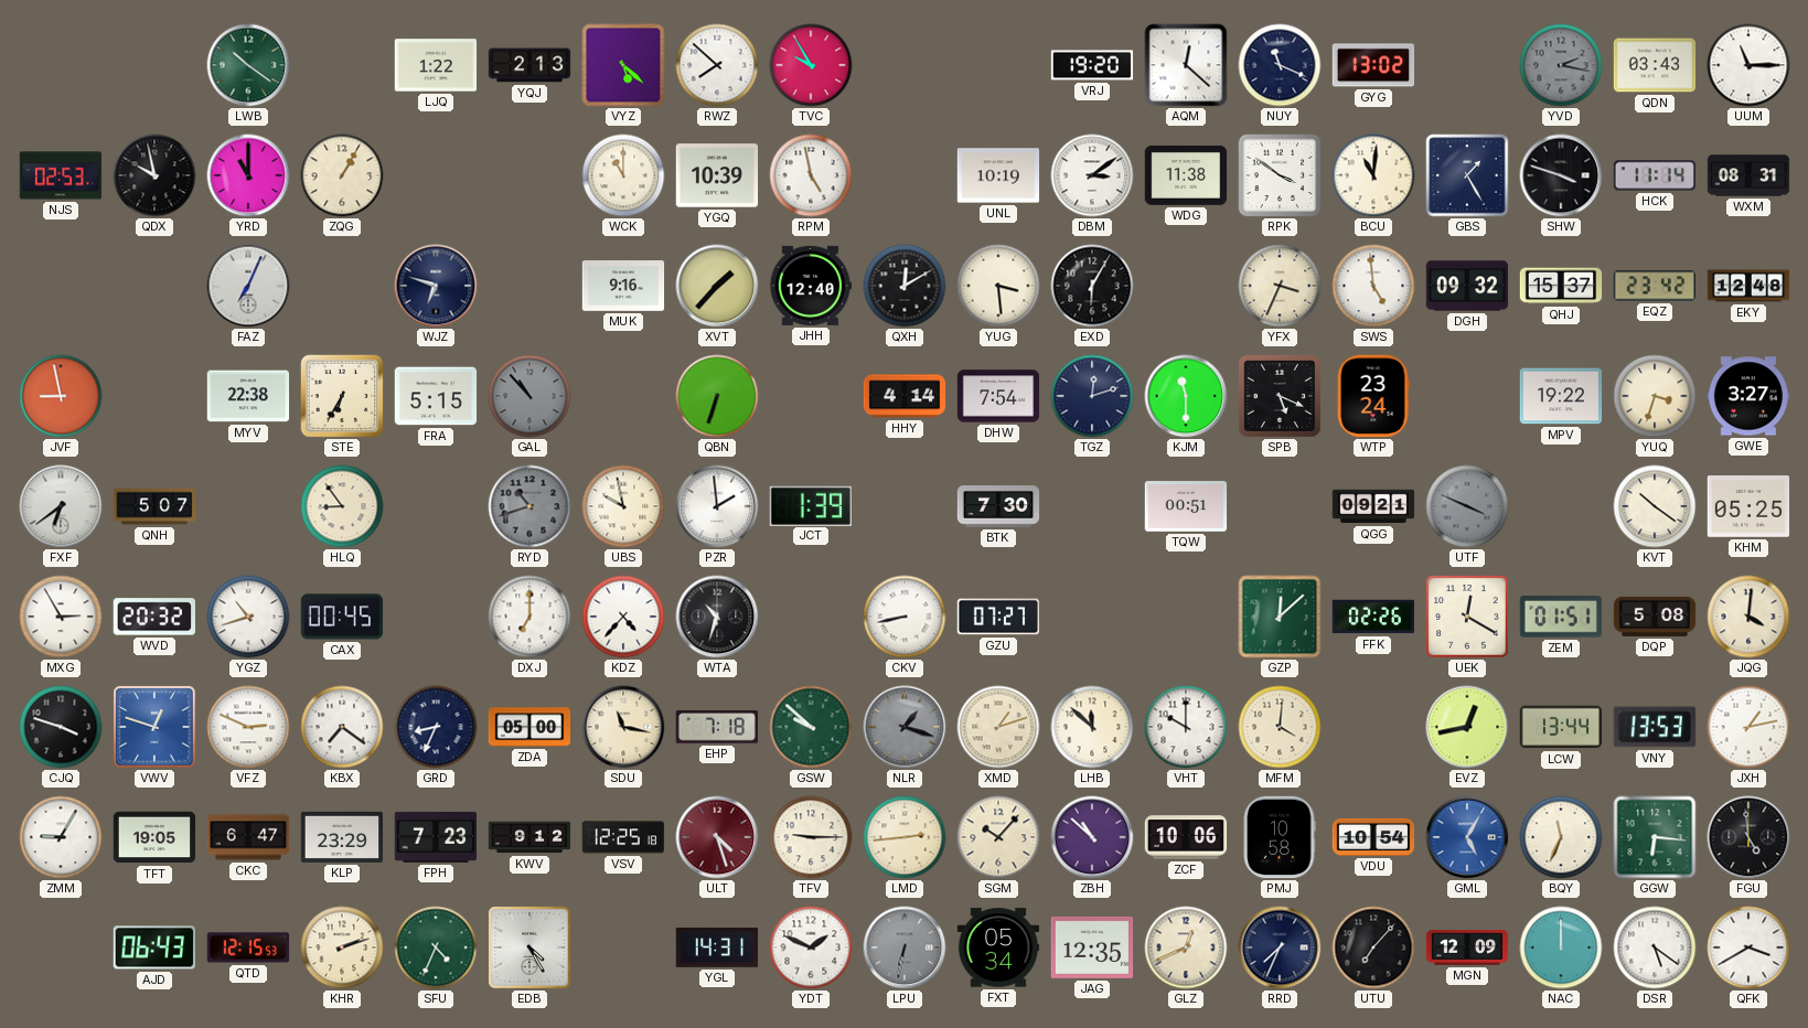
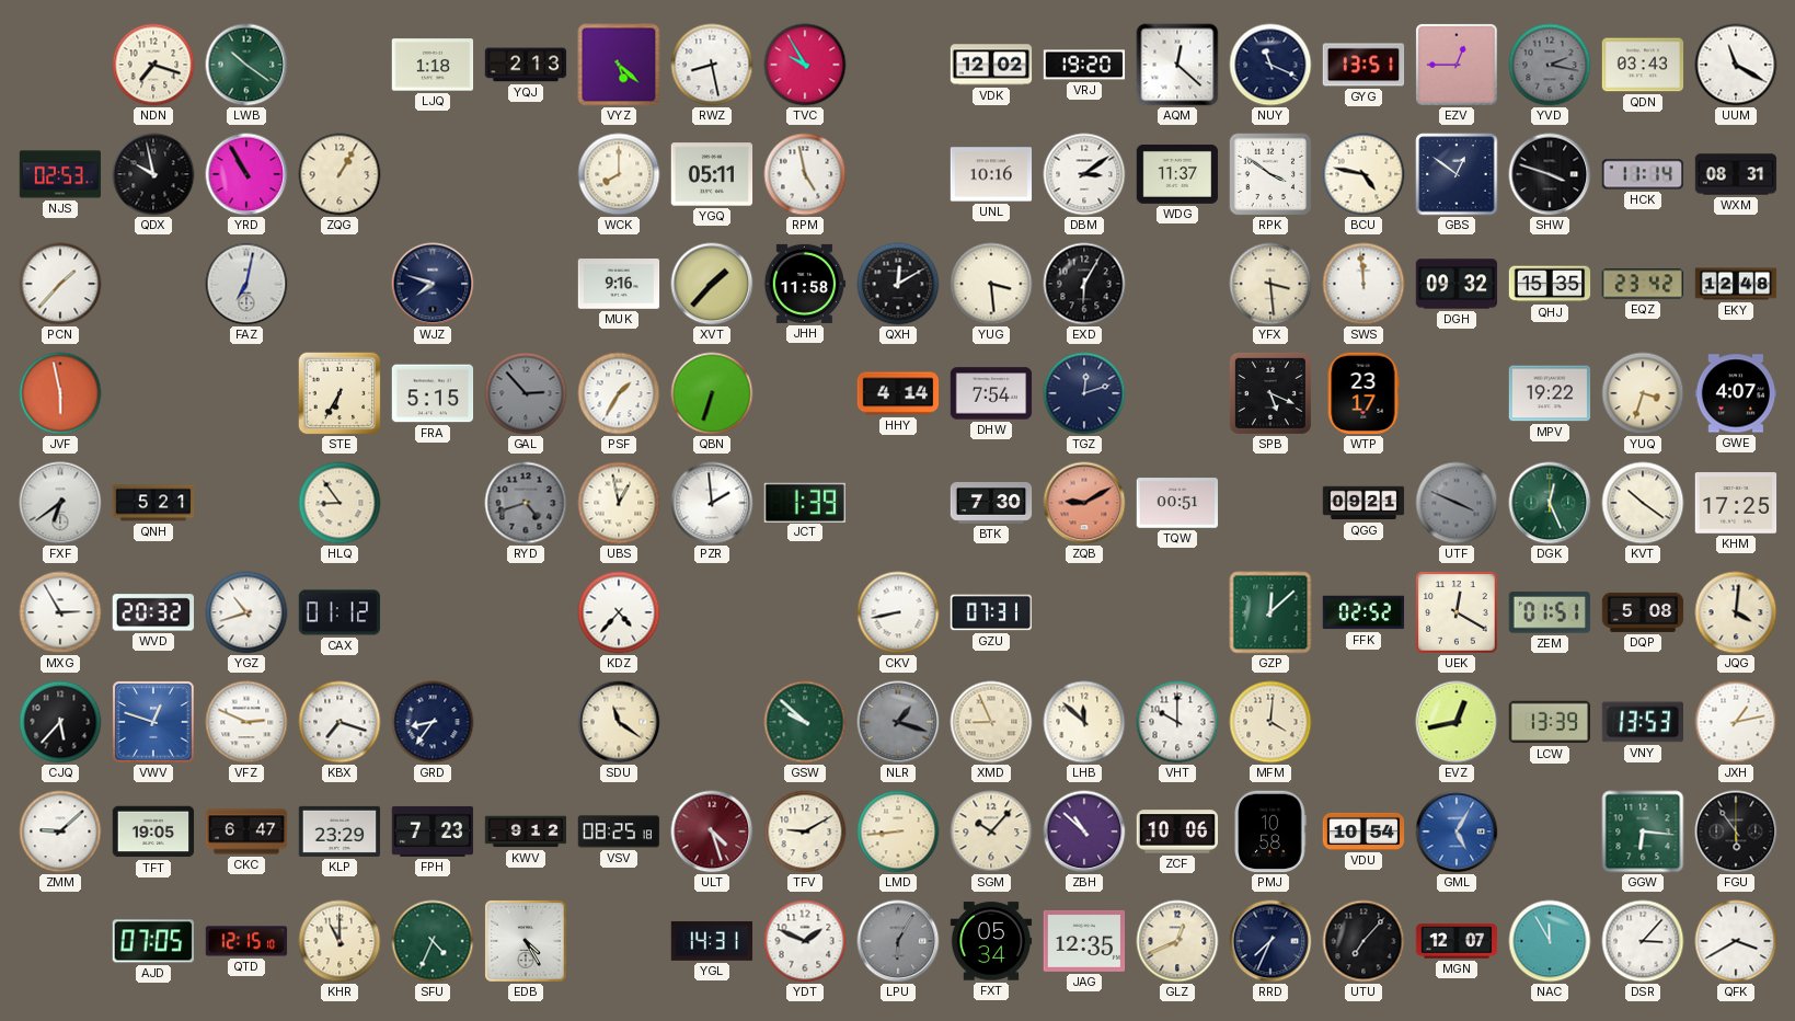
NDN: none -> 7:18
LJQ: 1:22 -> 1:18
RWZ: 7:52 -> 8:28
VDK: none -> 12:02
GYG: 13:02 -> 13:51
EZV: none -> 12:45
UUM: 11:15 -> 11:20
YRD: 11:00 -> 10:55
WCK: 11:00 -> 8:00
YGQ: 10:39 -> 05:11
UNL: 10:19 -> 10:16
WDG: 11:38 -> 11:37
BCU: 11:01 -> 4:47
GBS: 1:25 -> 12:51
PCN: none -> 1:37
FAZ: 7:04 -> 7:02
WJZ: 6:48 -> 7:48
JHH: 12:40 -> 11:58
YFX: 3:34 -> 3:29
SWS: 4:59 -> 11:59
QHJ: 15:37 -> 15:35
JVF: 8:58 -> 5:58
MYV: 22:38 -> none
GAL: 10:53 -> 2:53
PSF: none -> 1:35
KJM: 11:30 -> none
WTP: 23:24 -> 23:17
GWE: 3:27 -> 4:07
QNH: 5:07 -> 5:21
RYD: 10:42 -> 4:42
UBS: 9:58 -> 12:58
ZQB: none -> 9:10
DGK: none -> 12:26
KHM: 05:25 -> 17:25
CAX: 00:45 -> 01:12
DXJ: 7:00 -> none
WTA: 10:33 -> none
GZU: 07:27 -> 07:31
FFK: 02:26 -> 02:52
CJQ: 3:48 -> 5:37
KBX: 7:21 -> 7:18
GRD: 8:34 -> 8:36
ZDA: 05:00 -> none
SDU: 11:17 -> 11:21
EHP: 7:18 -> none
XMD: 1:12 -> 8:56
LCW: 13:44 -> 13:39
ZMM: 9:05 -> 9:08
VSV: 12:25 -> 08:25
TFV: 9:15 -> 9:10
LMD: 2:44 -> 8:44
BQY: 11:34 -> none
FGU: 4:59 -> 5:54
AJD: 06:43 -> 07:05
QTD: 12:15:53 -> 12:15:10
KHR: 2:12 -> 11:00
LPU: 6:32 -> 6:05
MGN: 12:09 -> 12:07
NAC: 12:00 -> 11:55
DSR: 5:21 -> 3:07
